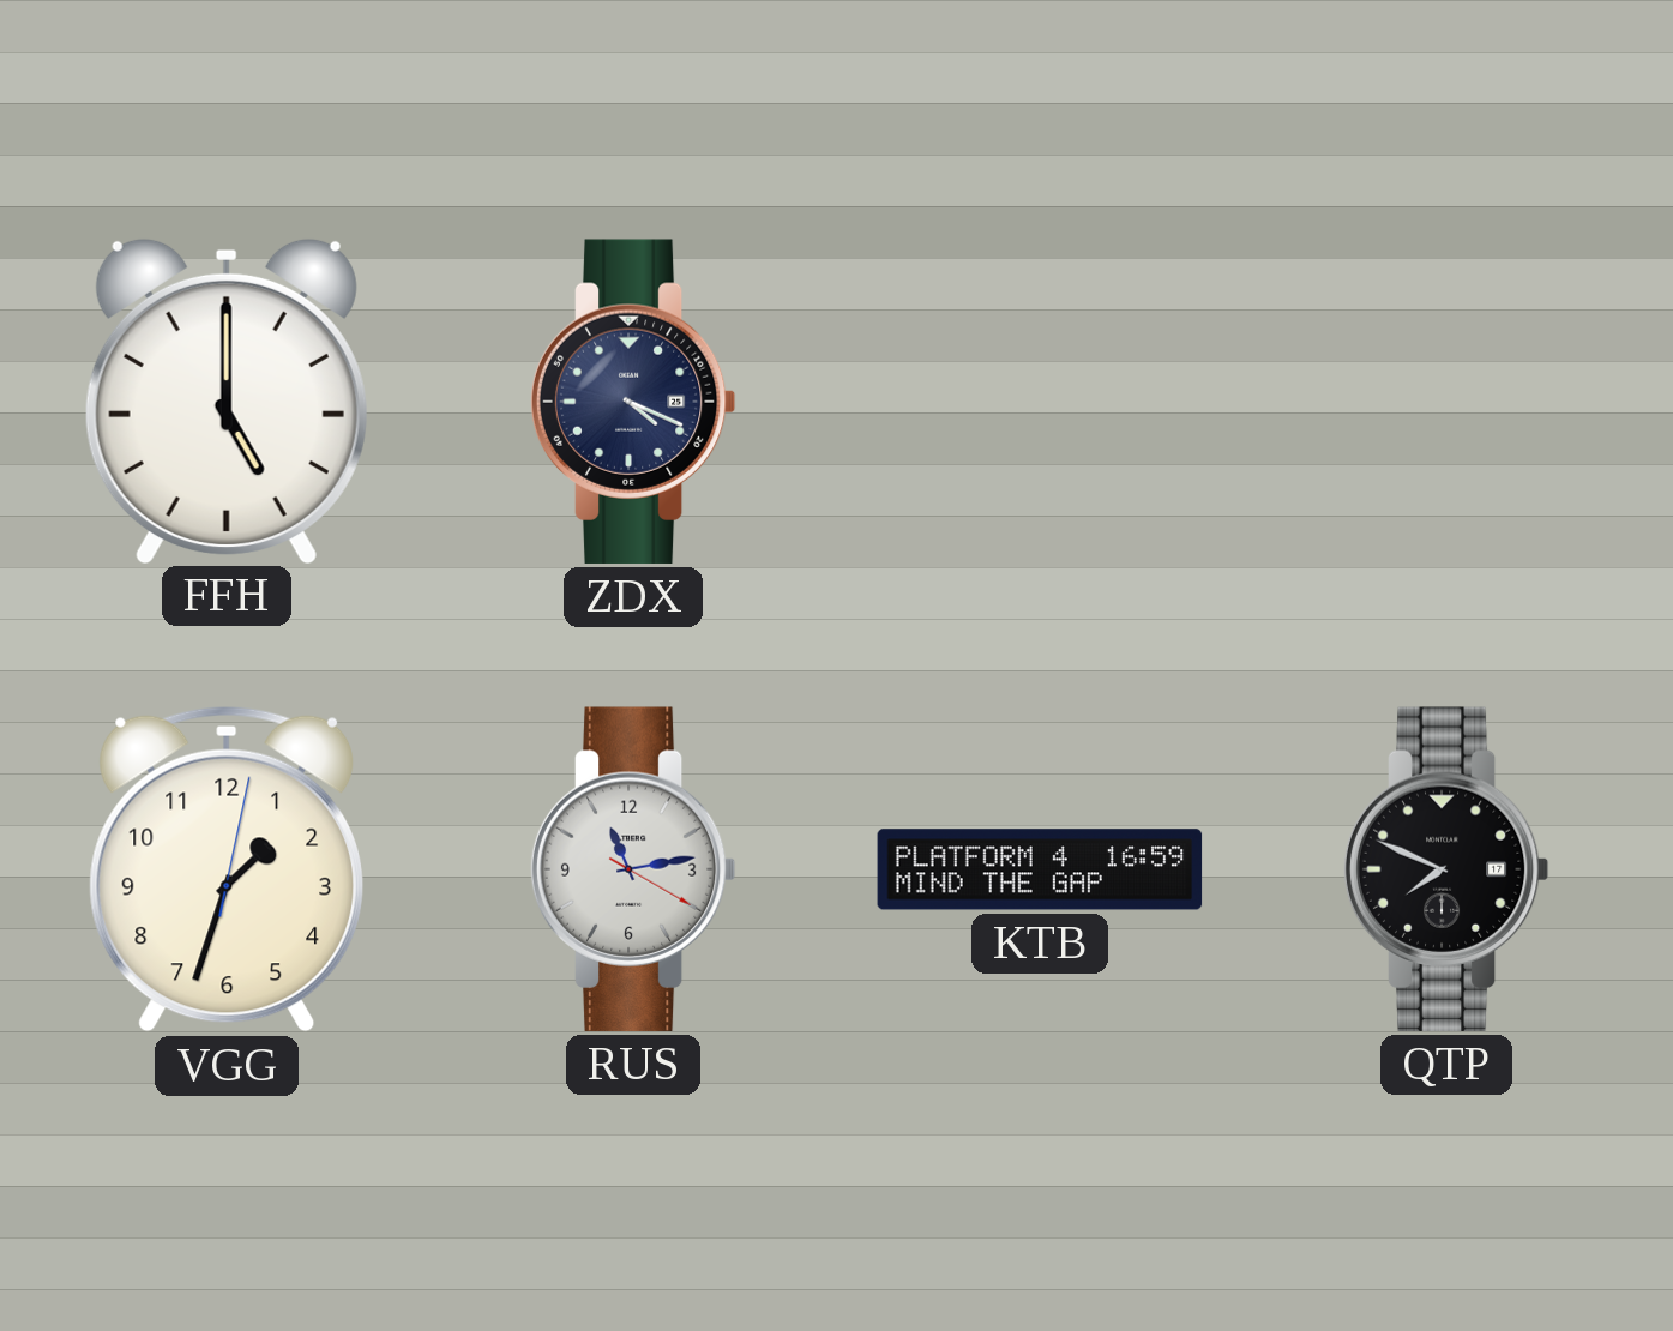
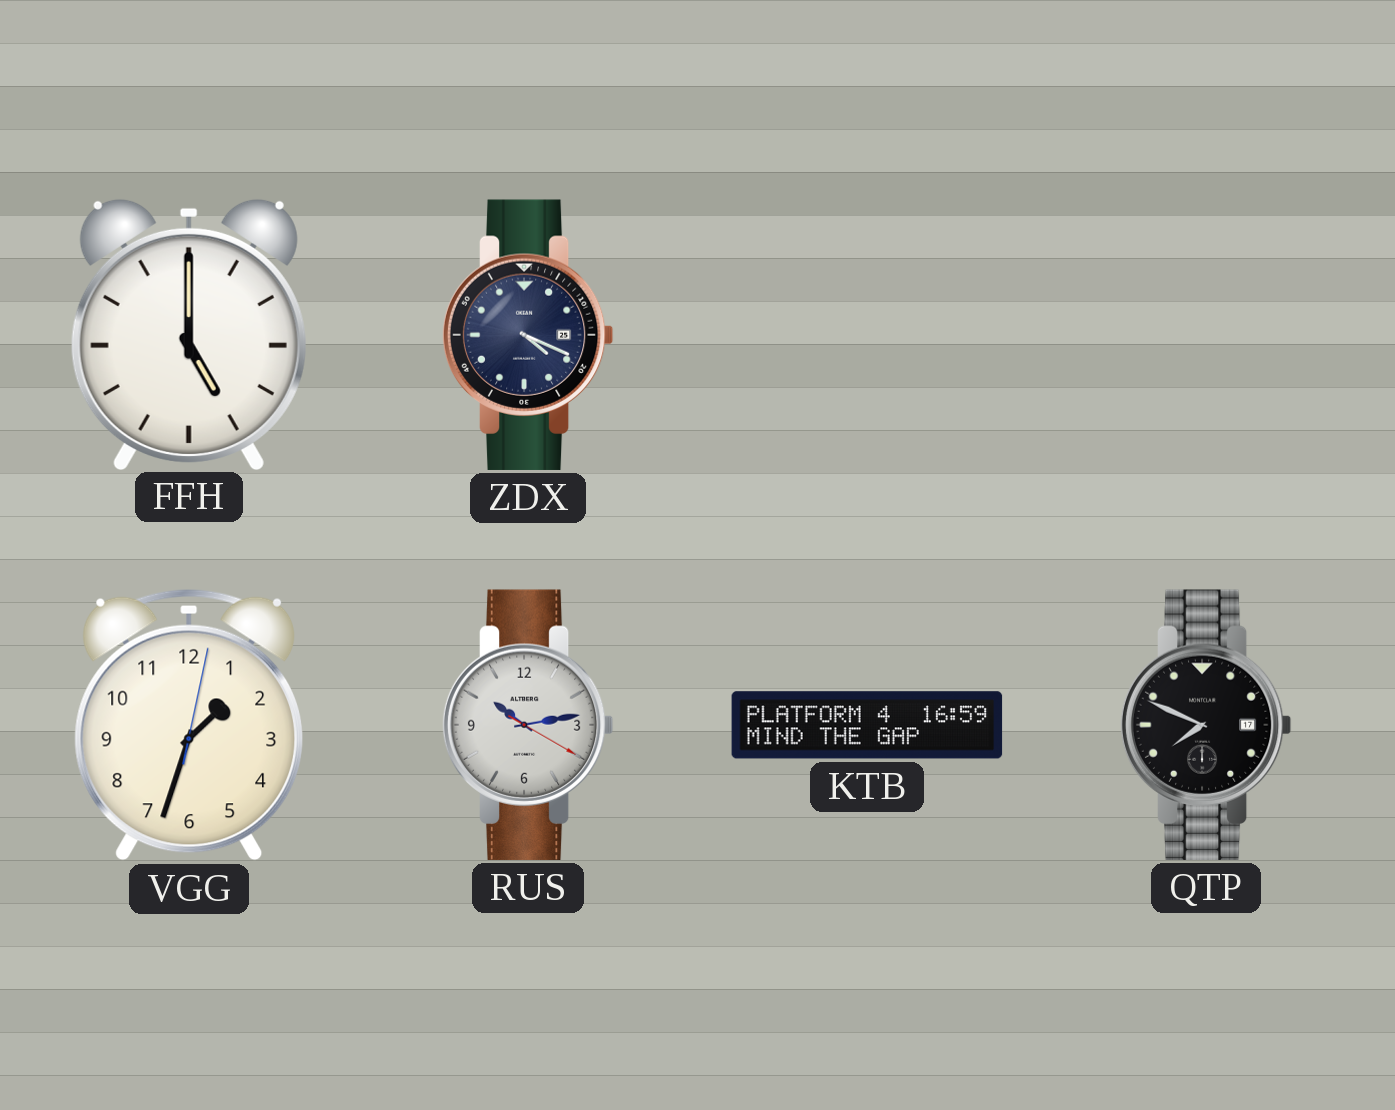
RUS: 11:13 -> 10:13
